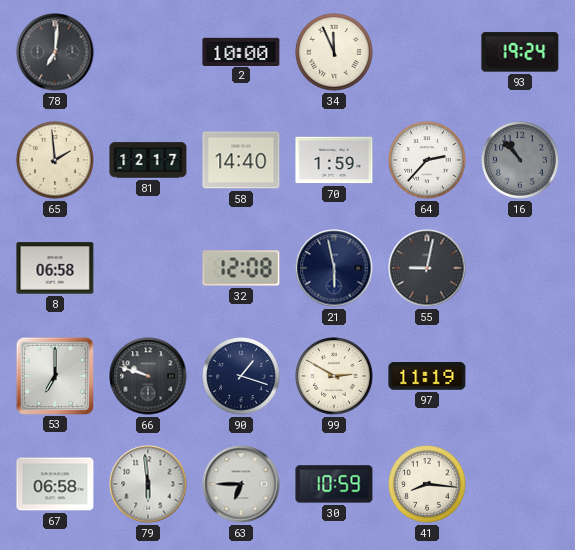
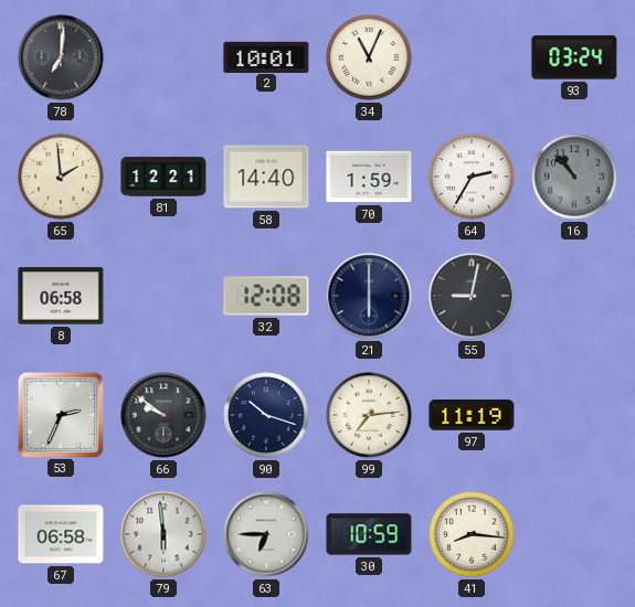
2: 10:00 -> 10:01
34: 11:56 -> 11:04
93: 19:24 -> 03:24
81: 12:17 -> 12:21
64: 2:37 -> 2:35
21: 5:58 -> 6:00
53: 7:00 -> 2:34
66: 9:48 -> 9:51
90: 1:18 -> 10:18
99: 2:50 -> 7:14
